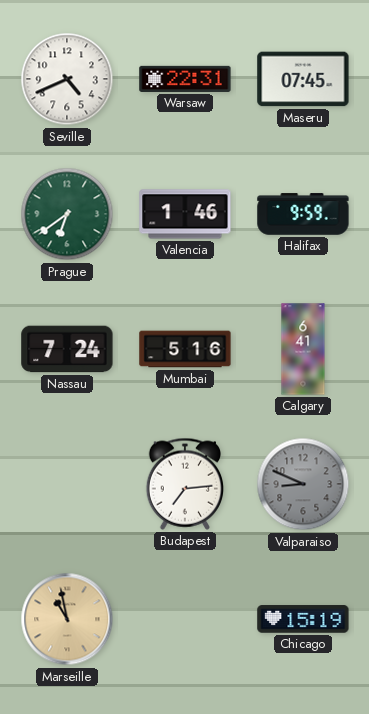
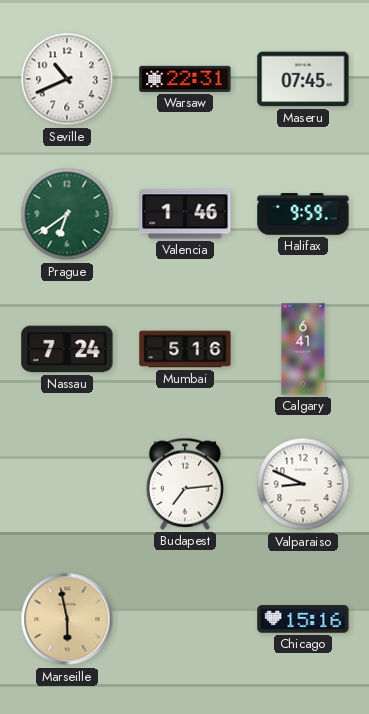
Seville: 4:41 -> 10:41
Valparaiso dial: grey -> white
Marseille: 10:58 -> 5:58
Chicago: 15:19 -> 15:16
